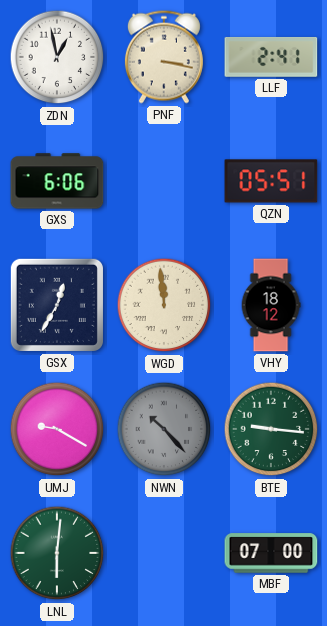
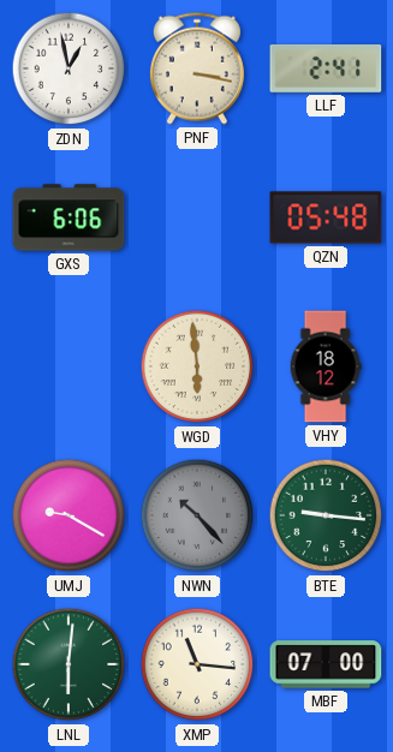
QZN: 05:51 -> 05:48
GSX: 12:35 -> none
WGD: 11:59 -> 5:59
XMP: none -> 11:16
